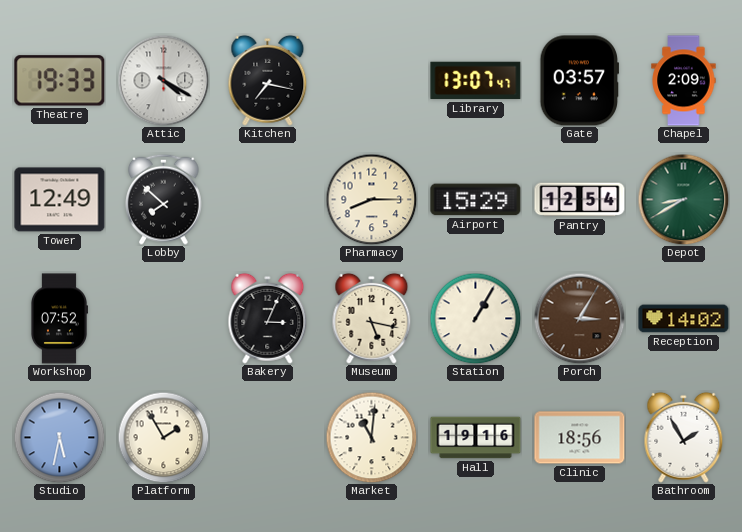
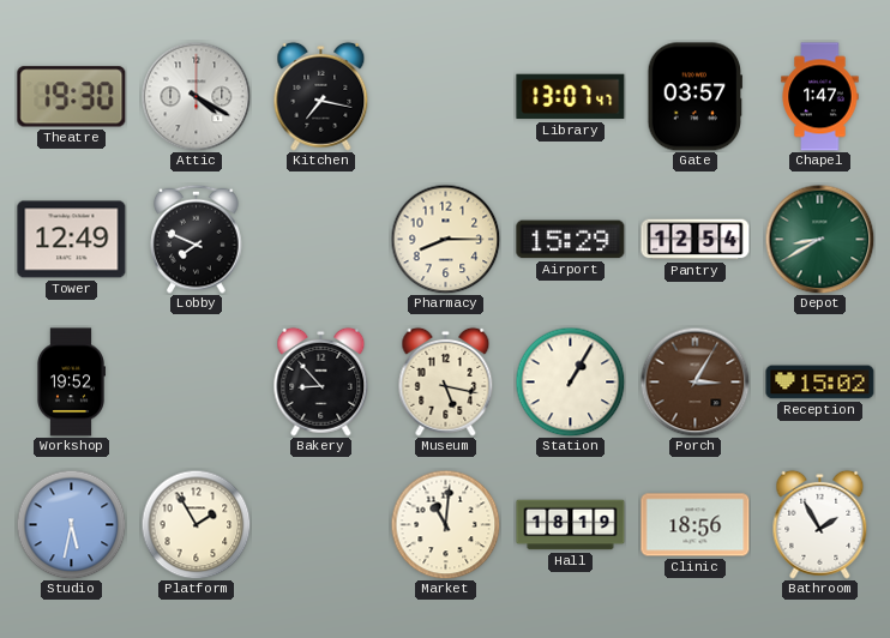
Theatre: 19:33 -> 19:30
Chapel: 2:09 -> 1:47
Lobby: 7:52 -> 7:49
Workshop: 07:52 -> 19:52
Bakery: 3:04 -> 8:53
Reception: 14:02 -> 15:02
Hall: 19:16 -> 18:19
